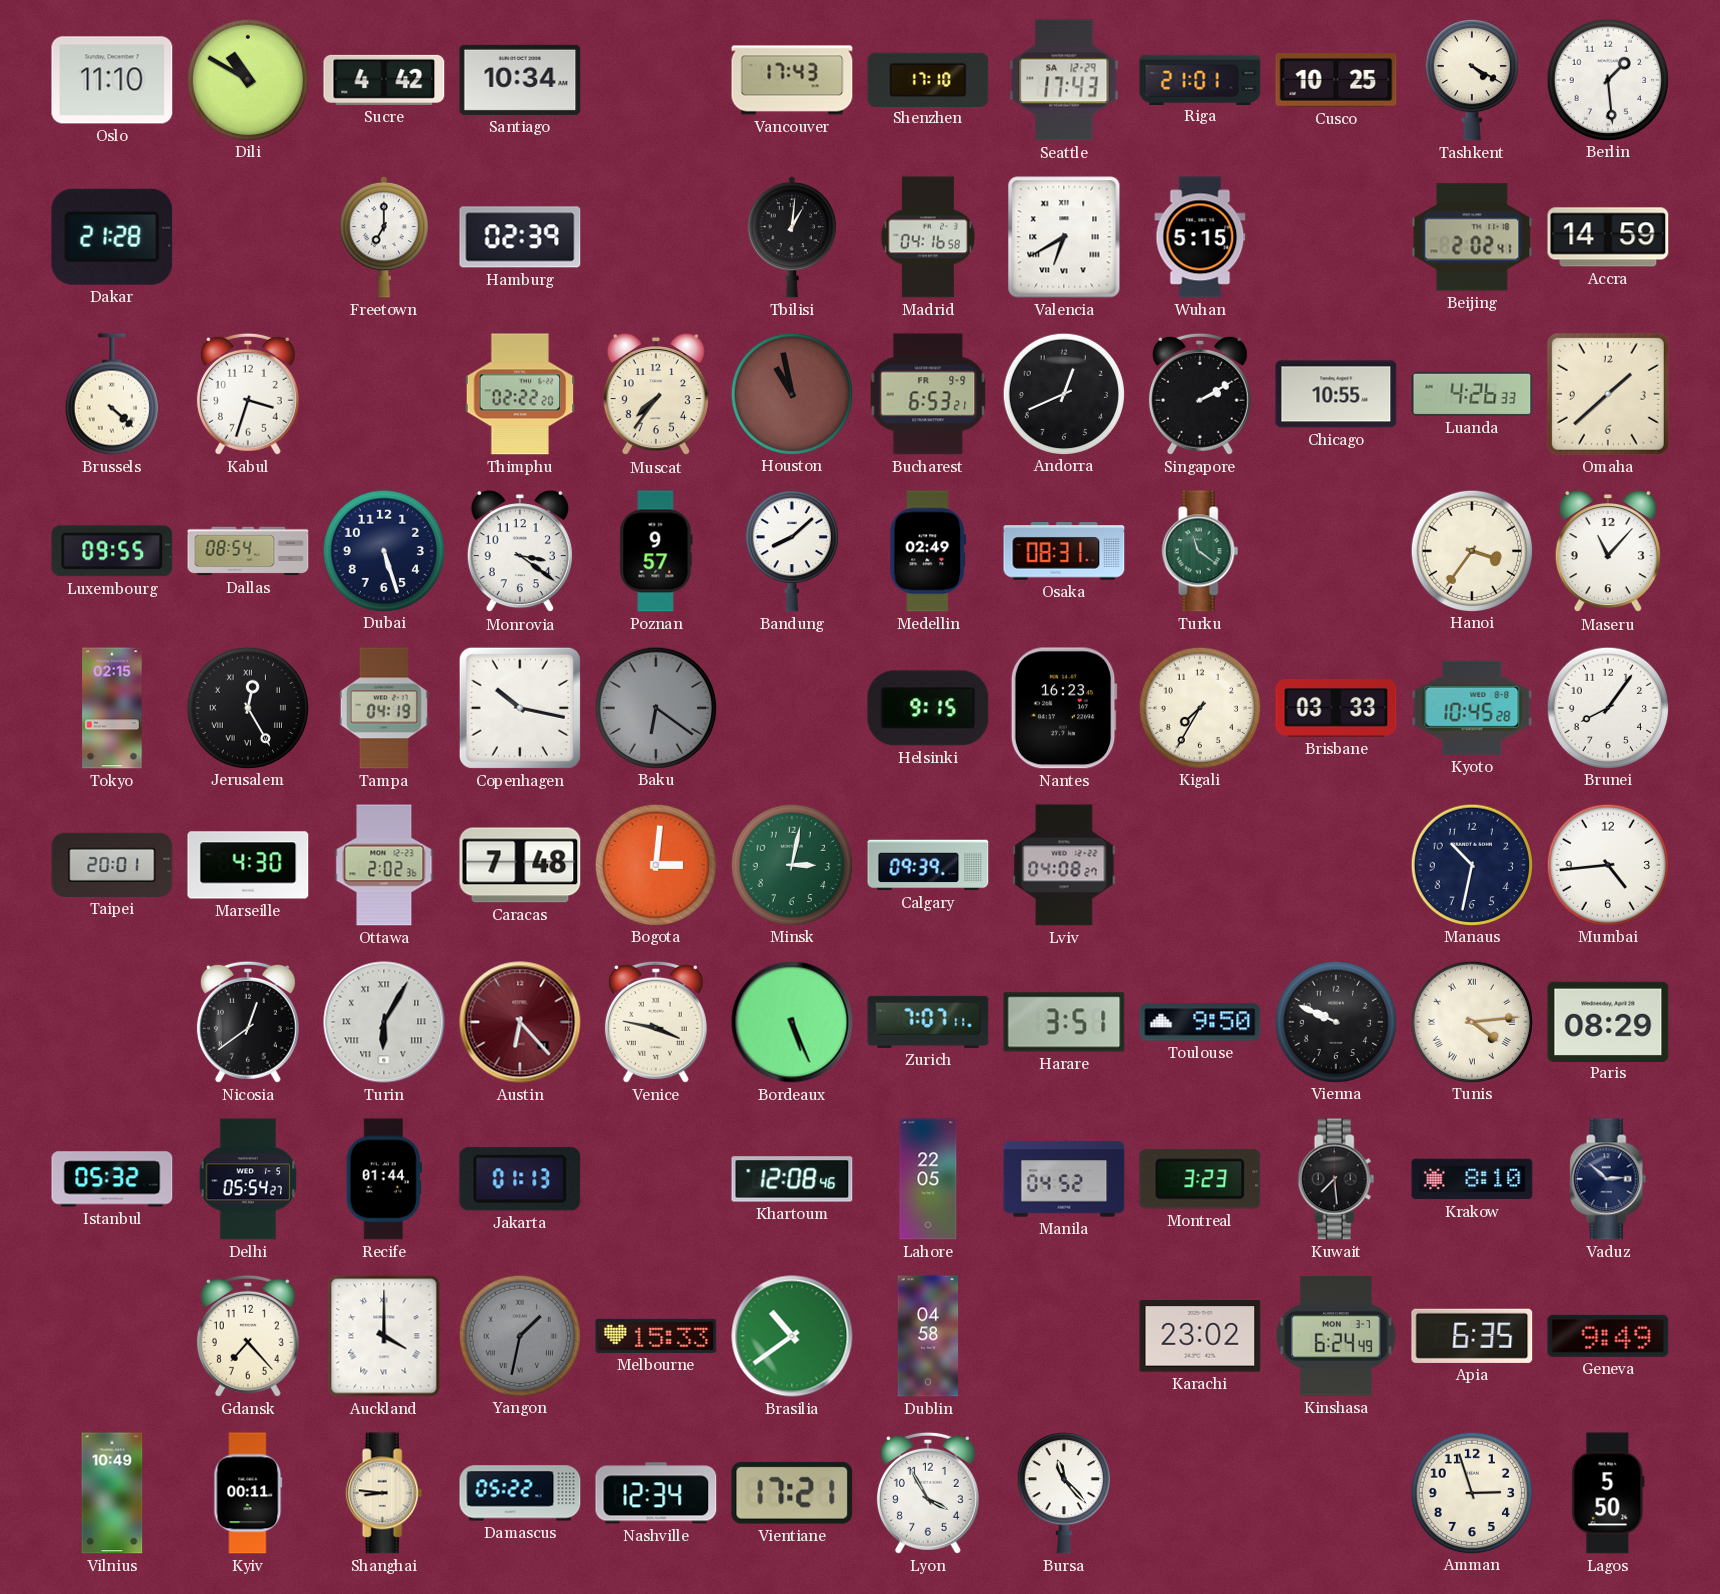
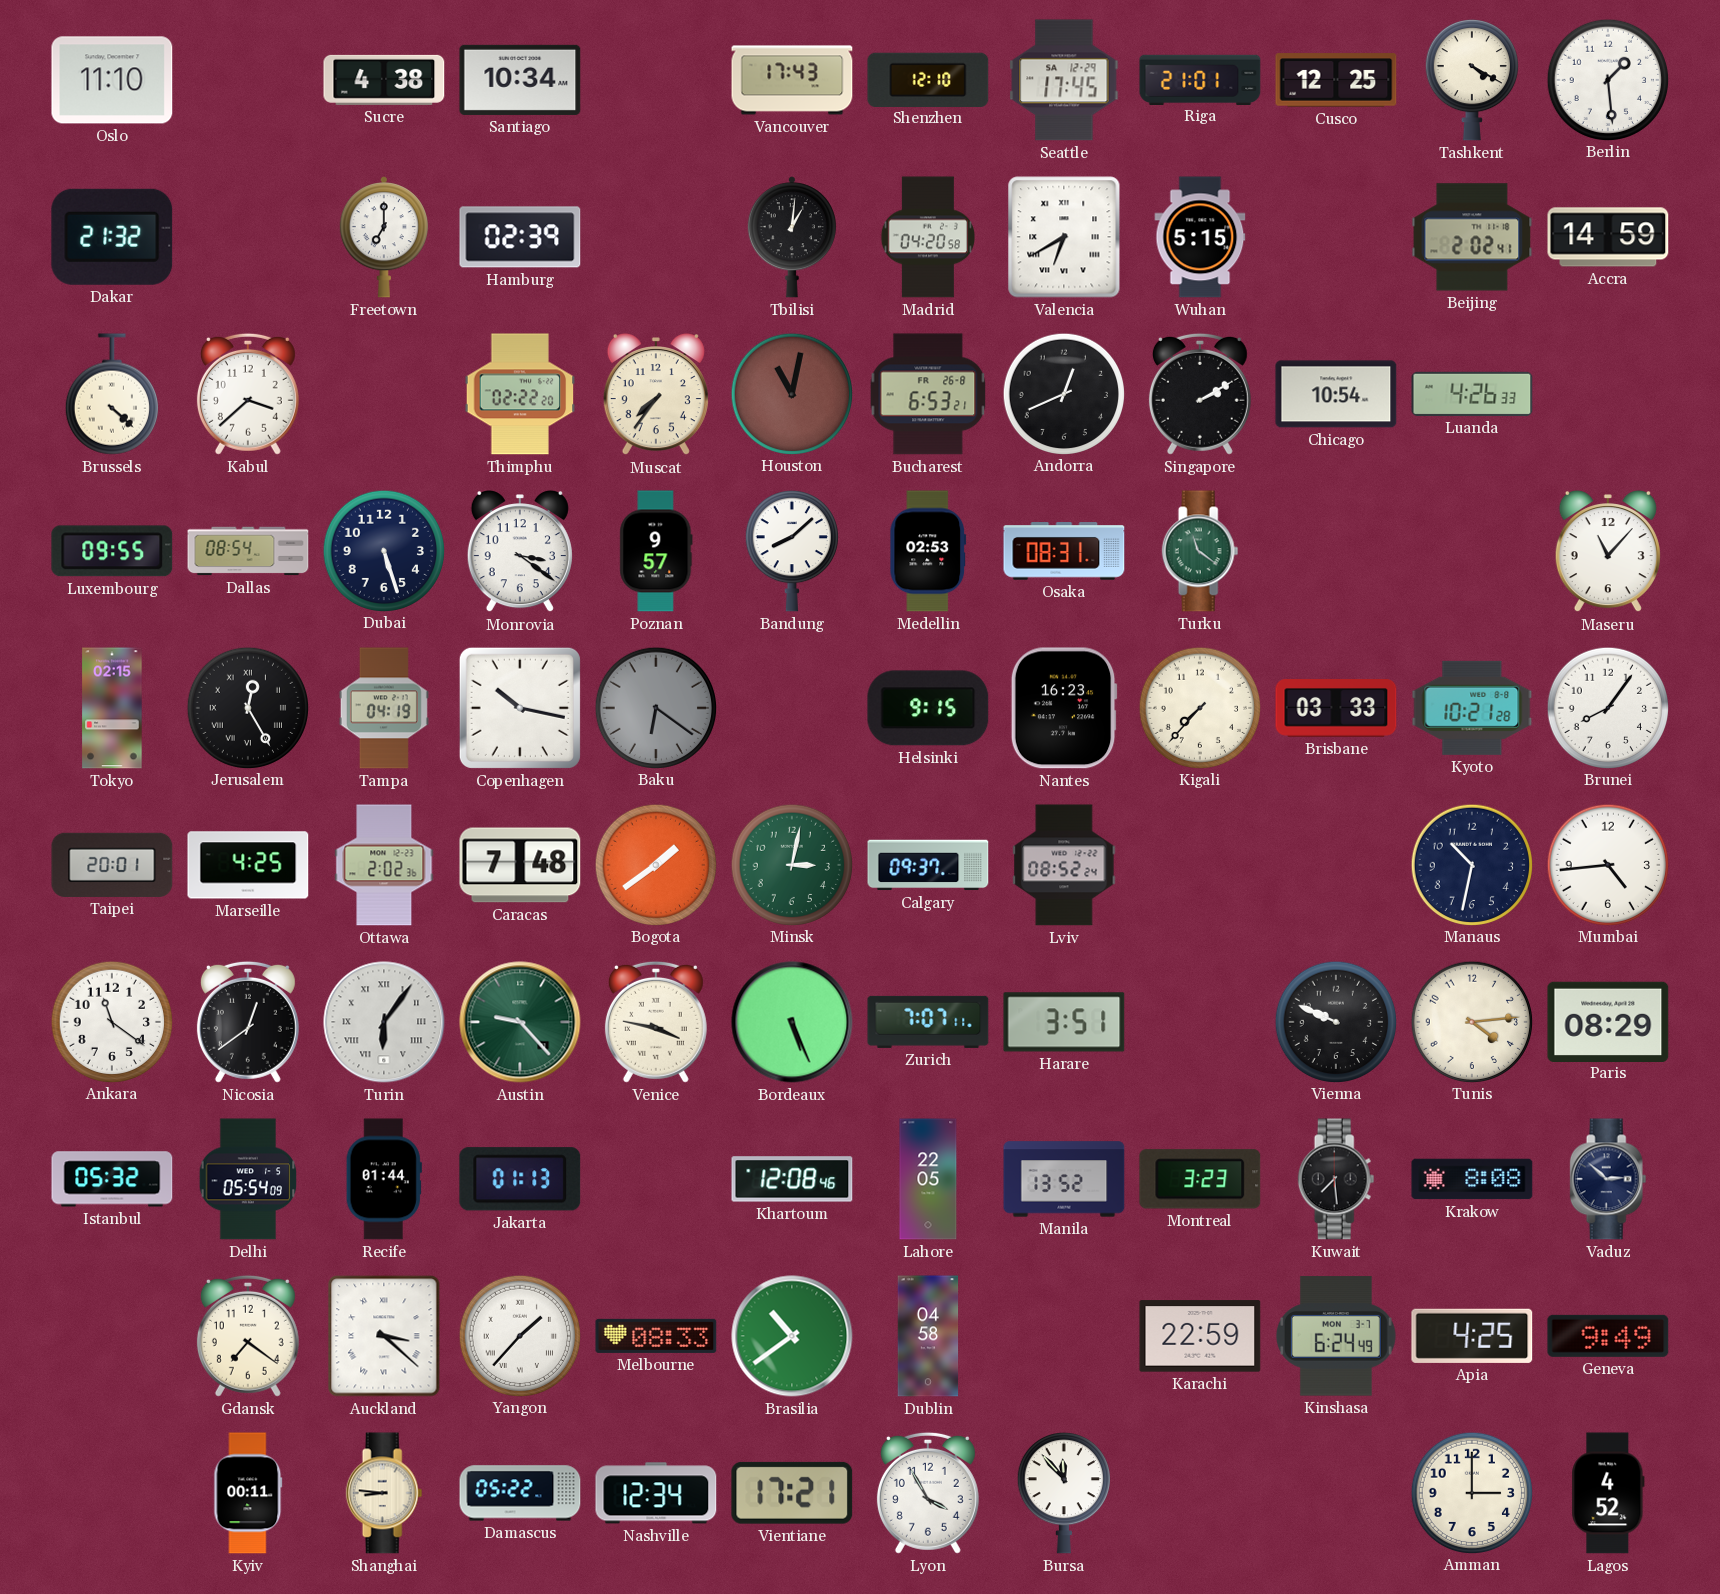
Dili: 10:50 -> none
Sucre: 4:42 -> 4:38
Shenzhen: 17:10 -> 12:10
Seattle: 17:43 -> 17:45
Cusco: 10:25 -> 12:25
Dakar: 21:28 -> 21:32
Madrid: 04:16 -> 04:20
Kabul: 3:33 -> 3:38
Houston: 10:58 -> 11:02
Bucharest date: FR 9-9 -> FR 26-8
Chicago: 10:55 -> 10:54
Omaha: 1:38 -> none
Medellin: 02:49 -> 02:53
Hanoi: 3:36 -> none
Kigali: 7:35 -> 7:37
Kyoto: 10:45 -> 10:21
Marseille: 4:30 -> 4:25
Bogota: 3:01 -> 1:39
Calgary: 09:39 -> 09:37
Lviv: 04:08 -> 08:52
Ankara: none -> 11:21
Turin: 6:05 -> 6:06
Austin: 6:23 -> 9:23
Austin dial: burgundy -> green
Toulouse: 9:50 -> none
Tunis numerals: Roman -> Arabic
Delhi: 05:54:27 -> 05:54:09
Manila: 04:52 -> 13:52
Krakow: 8:10 -> 8:08
Gdansk: 7:23 -> 7:21
Auckland: 4:00 -> 3:22
Yangon: 1:32 -> 1:37
Yangon dial: grey -> white
Melbourne: 15:33 -> 08:33
Karachi: 23:02 -> 22:59
Apia: 6:35 -> 4:25
Vilnius: 10:49 -> none
Bursa: 11:23 -> 11:53
Amman: 2:57 -> 3:00
Lagos: 5:50 -> 4:52
